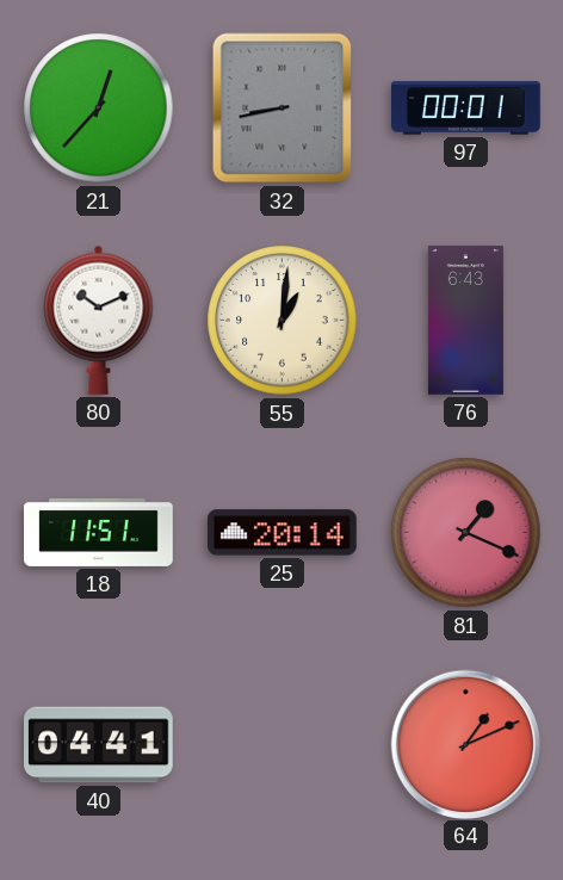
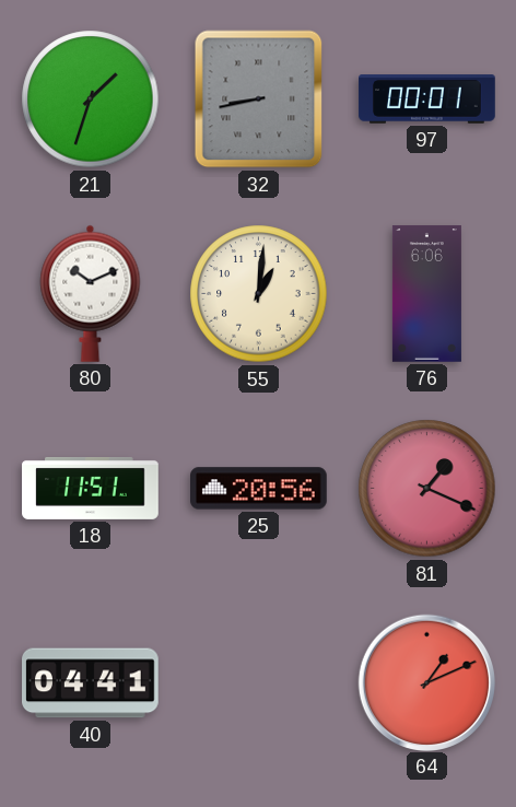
21: 12:37 -> 1:33
76: 6:43 -> 6:06
25: 20:14 -> 20:56
